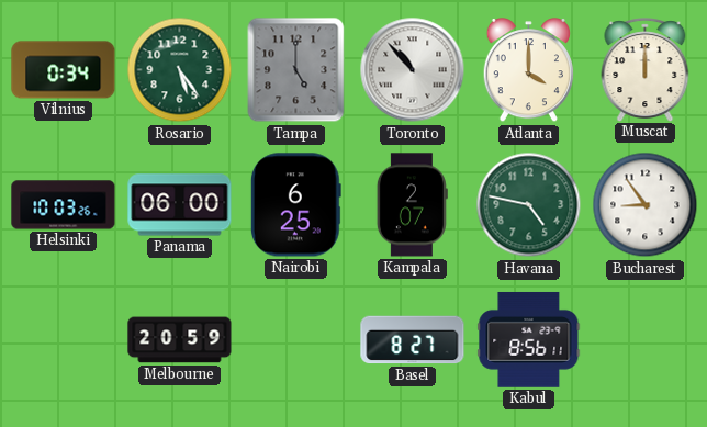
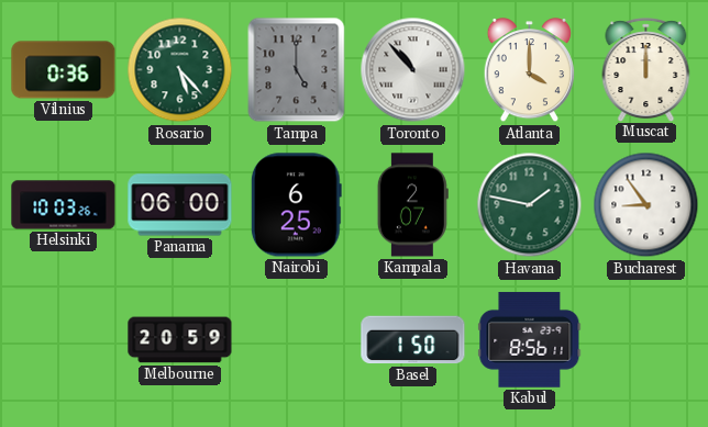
Vilnius: 0:34 -> 0:36
Rosario: 5:24 -> 5:23
Havana: 4:47 -> 1:47
Basel: 8:27 -> 1:50
